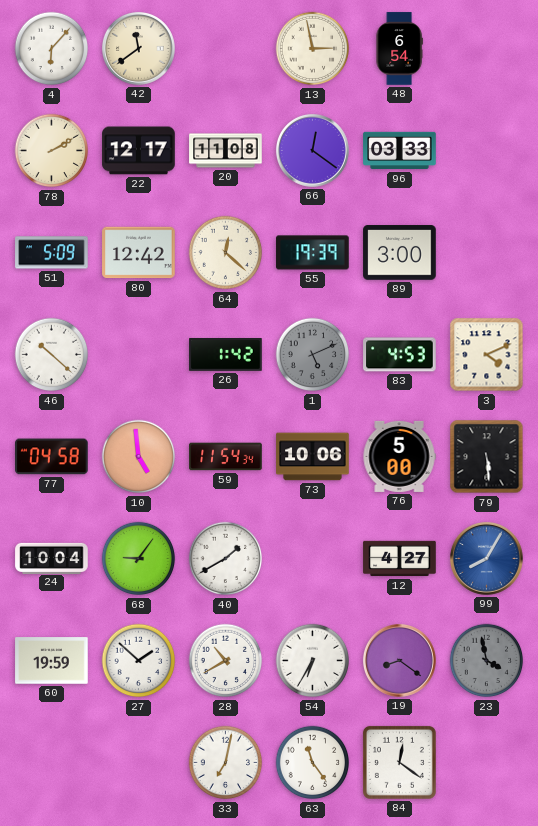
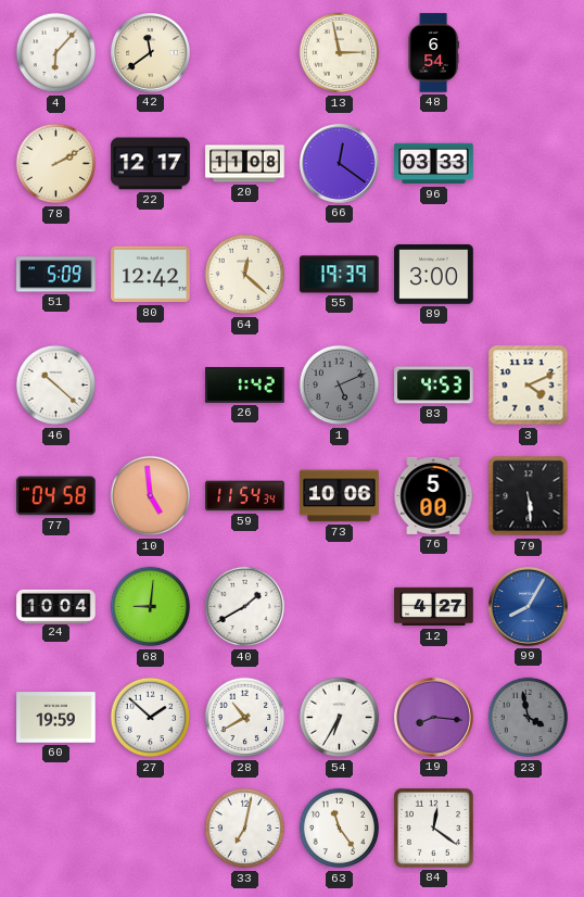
68: 9:06 -> 9:01
19: 8:21 -> 8:16
